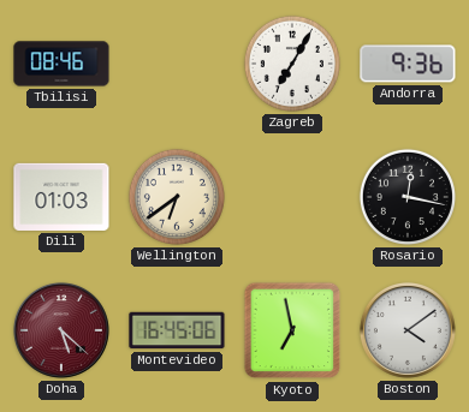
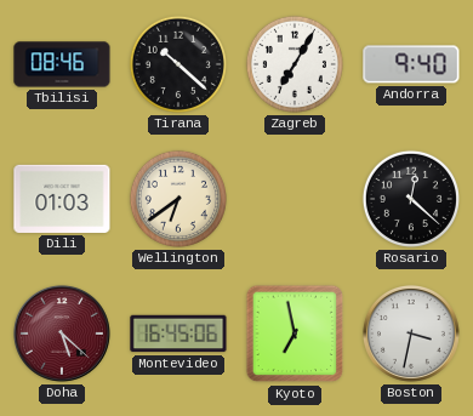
Tirana: none -> 10:22
Andorra: 9:36 -> 9:40
Rosario: 12:17 -> 12:22
Boston: 4:09 -> 3:32
